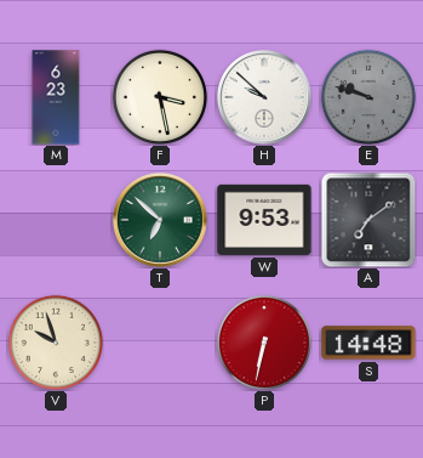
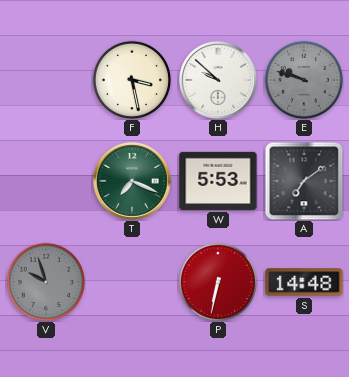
M: 6:23 -> none
T: 6:52 -> 7:19
W: 9:53 -> 5:53
V dial: cream -> grey
